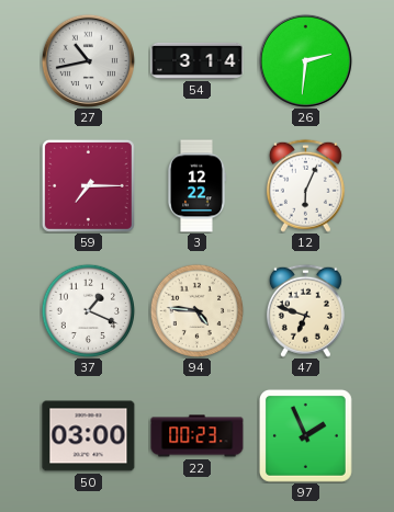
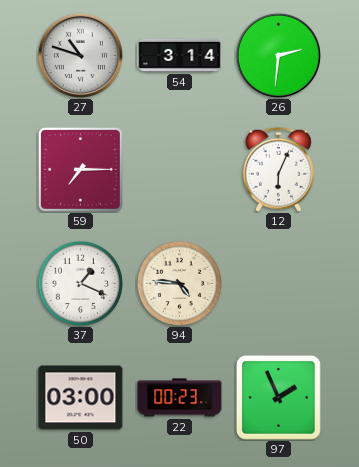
27: 10:43 -> 10:48
3: 12:22 -> none
47: 6:48 -> none
